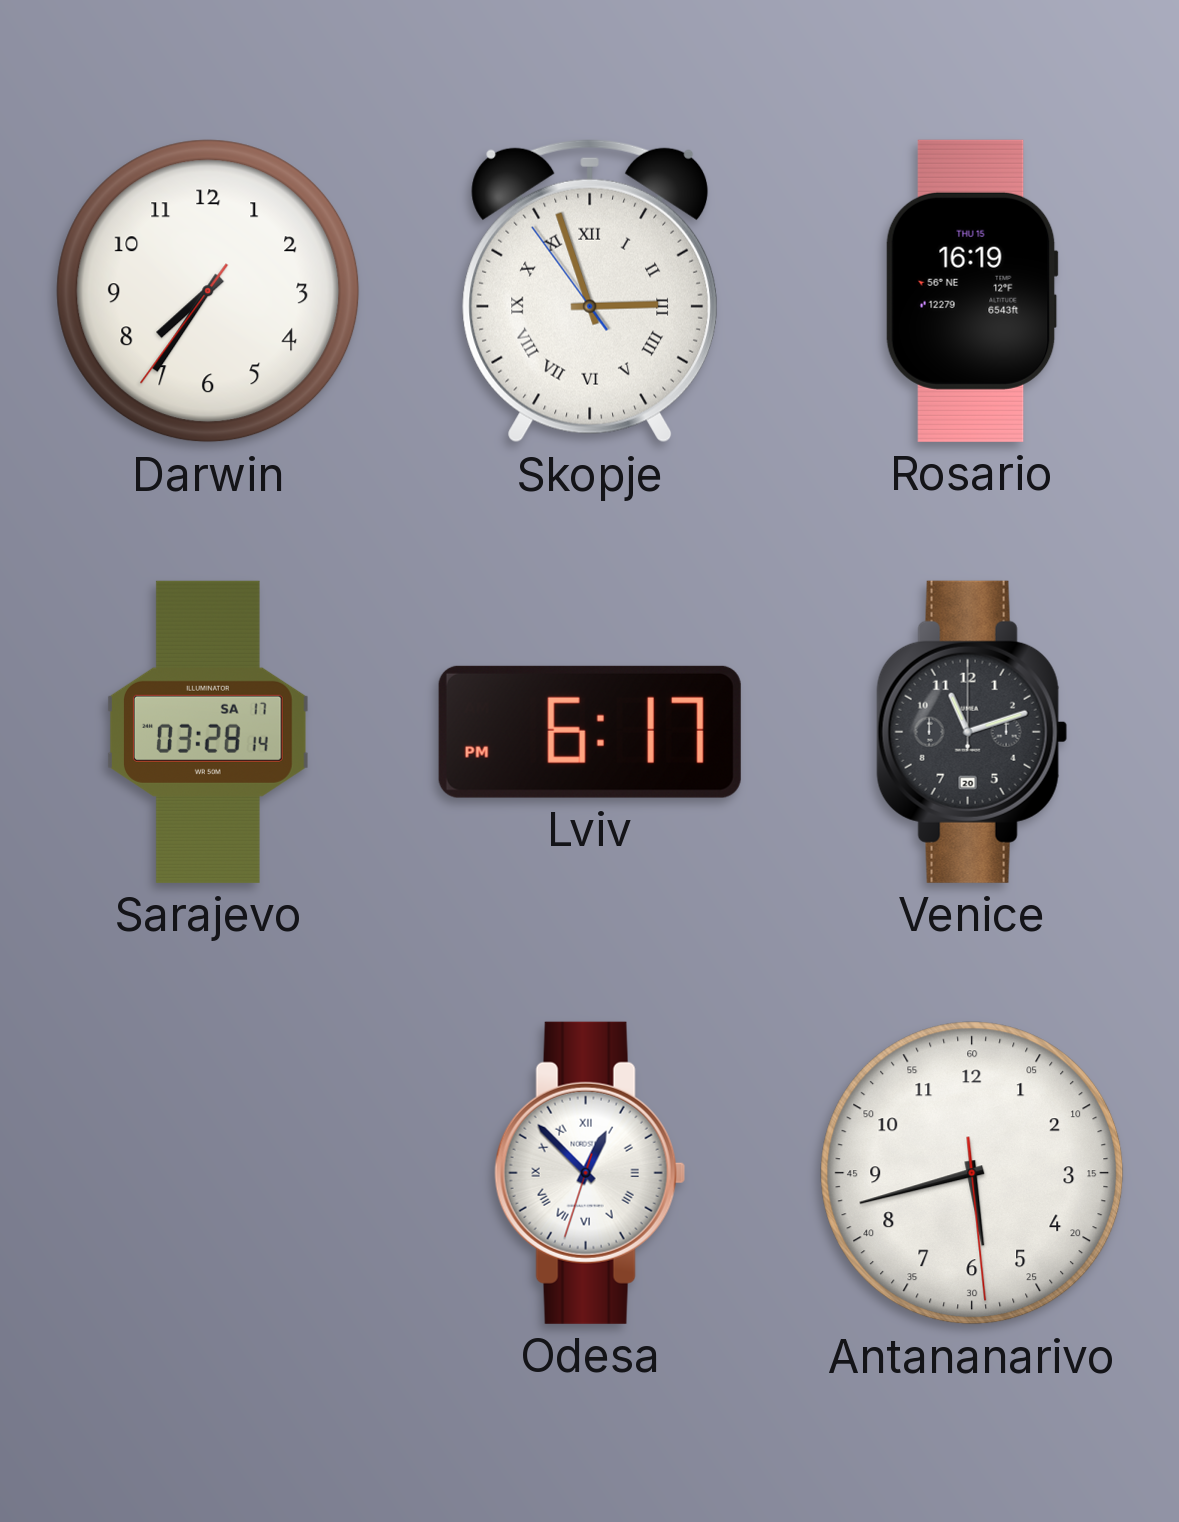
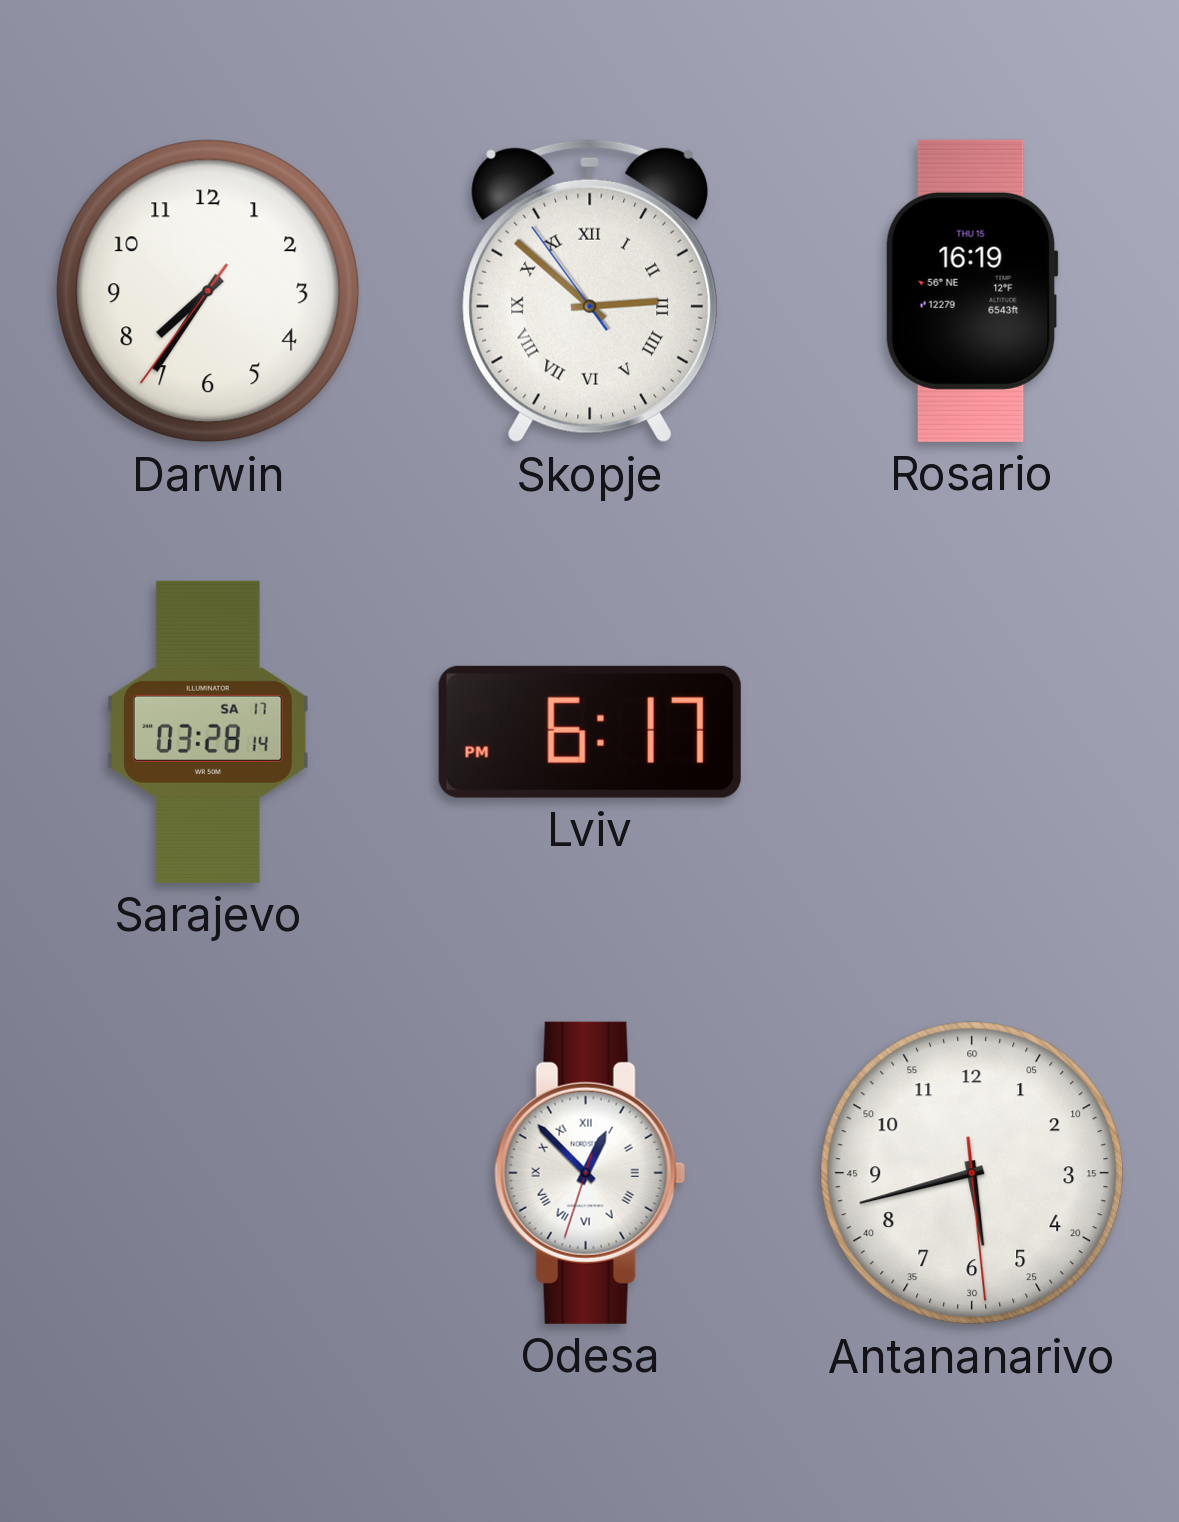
Skopje: 2:56 -> 2:51
Venice: 11:12 -> none
